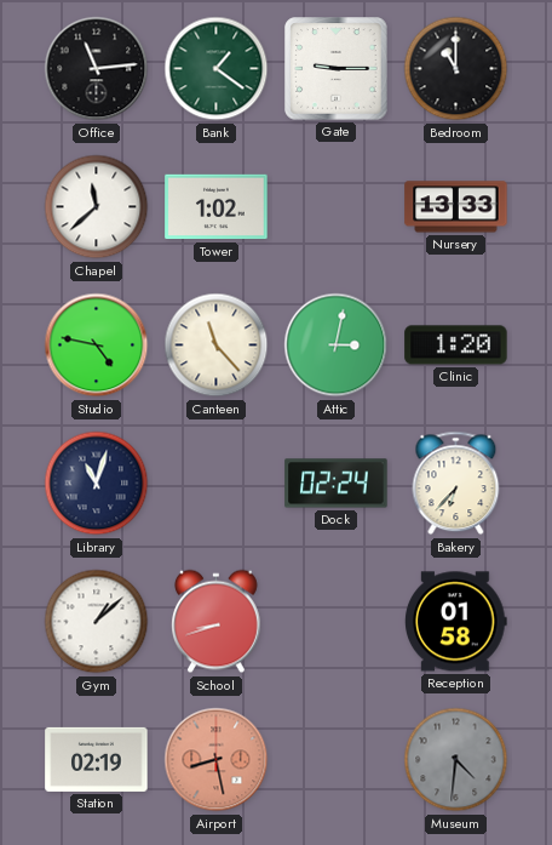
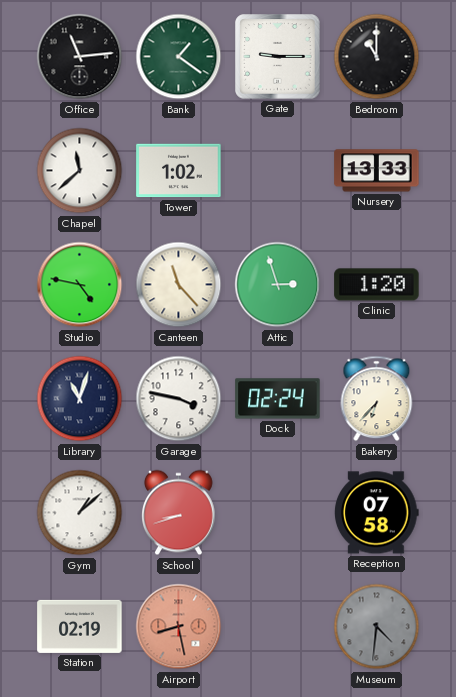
Attic: 3:02 -> 2:57
Garage: none -> 3:47
Reception: 01:58 -> 07:58
